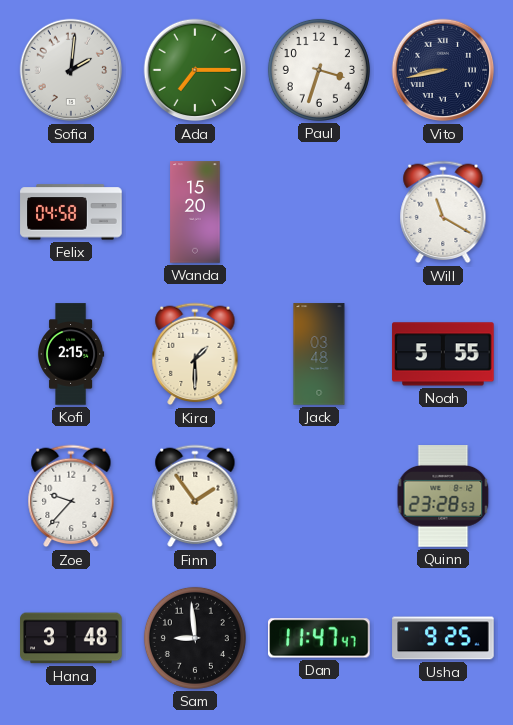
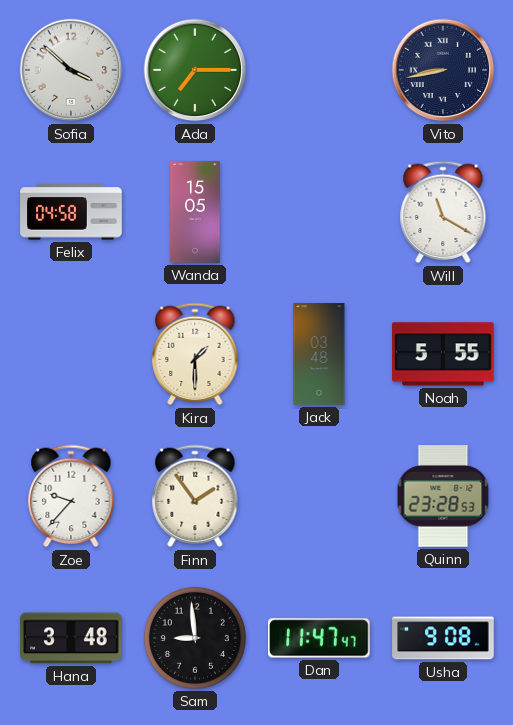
Sofia: 2:01 -> 3:52
Paul: 3:33 -> none
Wanda: 15:20 -> 15:05
Kofi: 2:15 -> none
Usha: 9:25 -> 9:08
